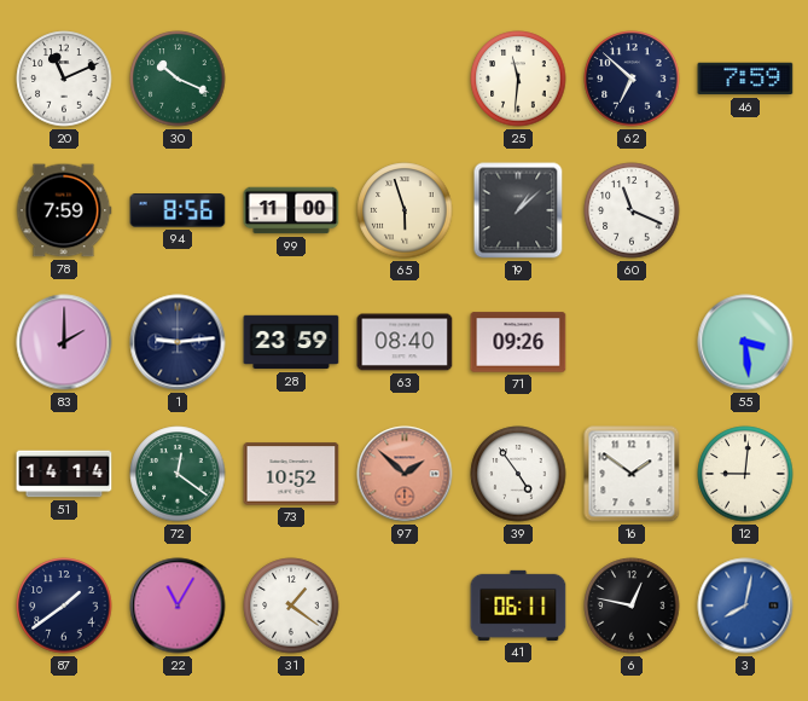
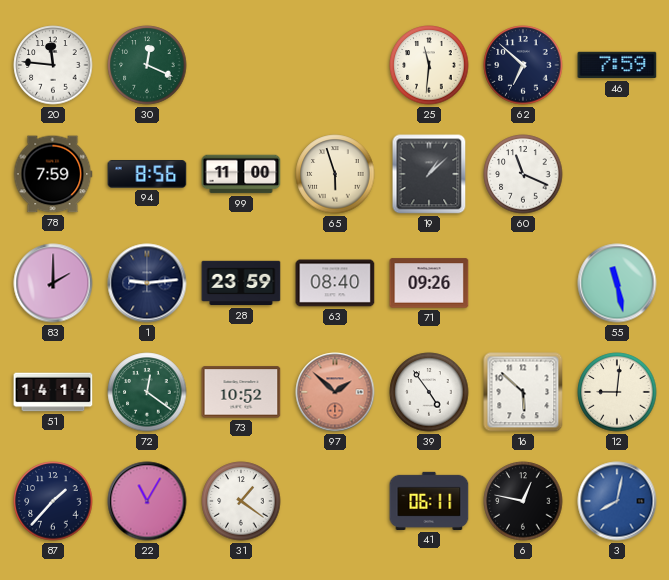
20: 11:11 -> 11:46
30: 10:19 -> 12:19
55: 3:29 -> 11:28
16: 1:51 -> 5:52
87: 1:39 -> 1:37
